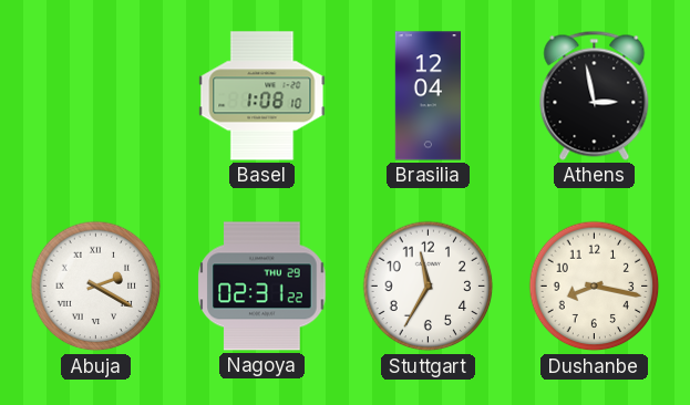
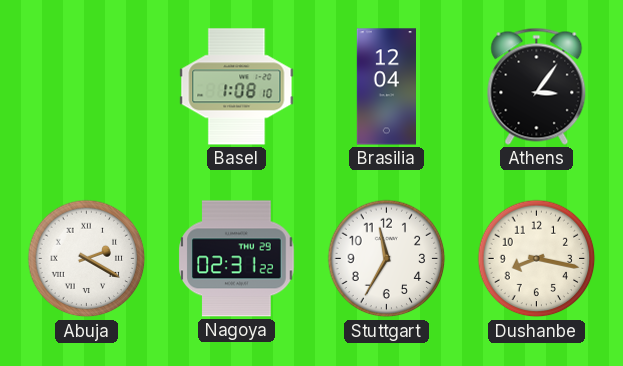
Athens: 2:58 -> 3:06
